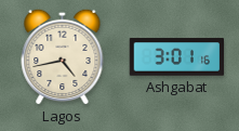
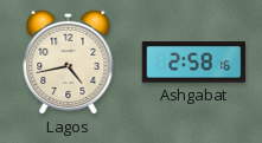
Ashgabat: 3:01 -> 2:58
